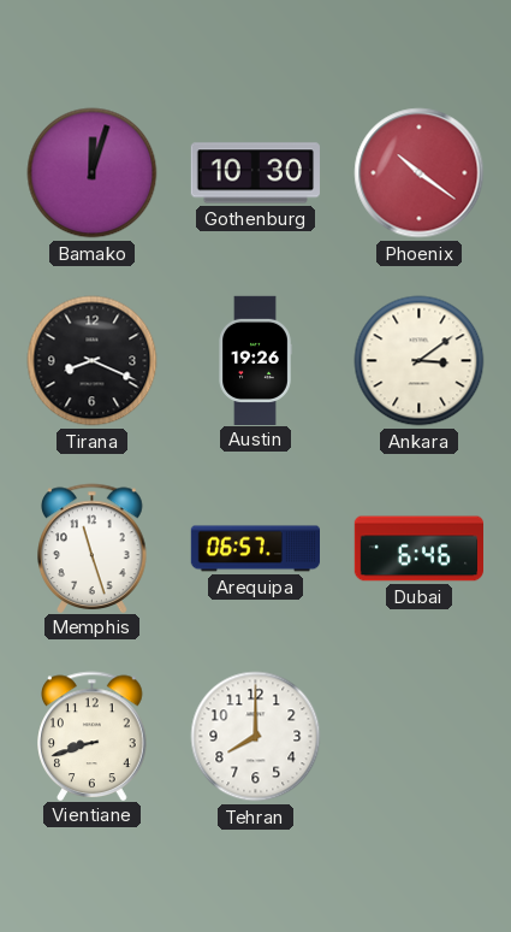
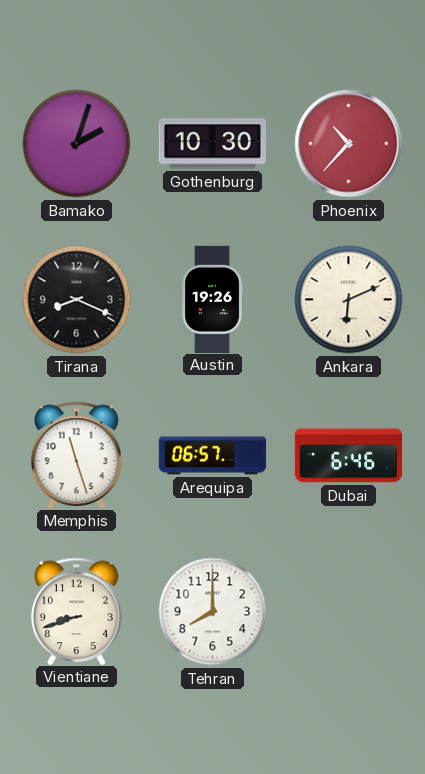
Bamako: 12:03 -> 2:03
Phoenix: 10:21 -> 10:37
Ankara: 3:09 -> 6:11
